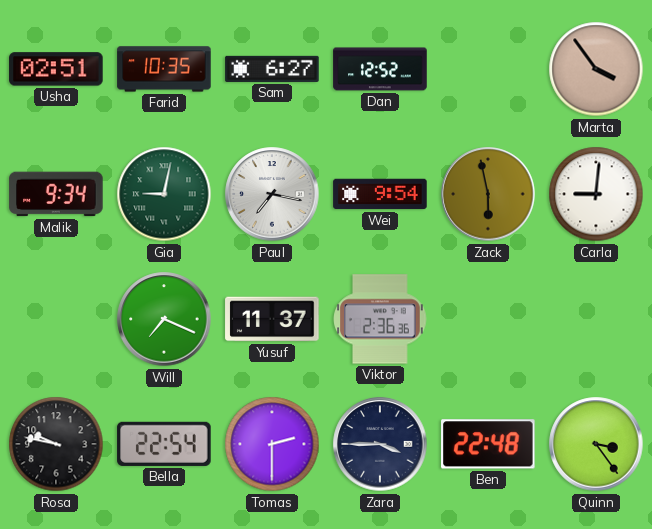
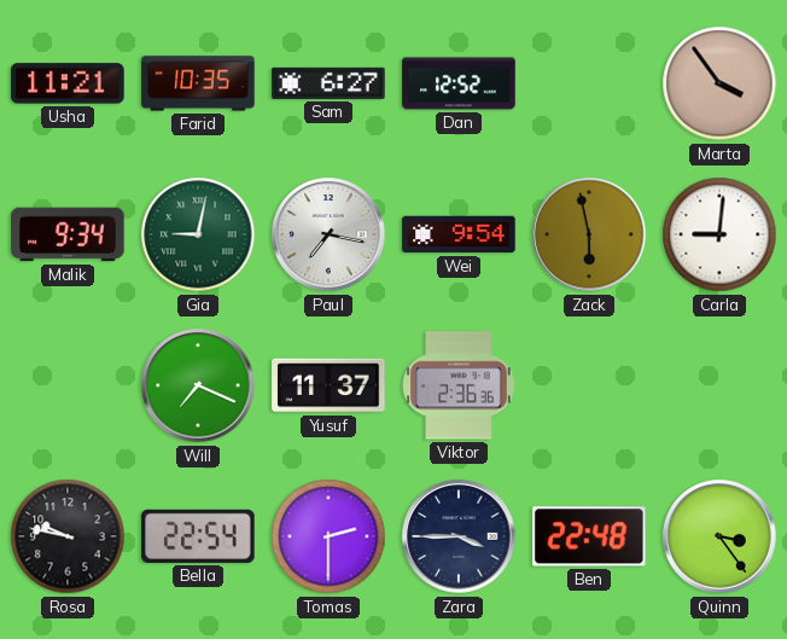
Usha: 02:51 -> 11:21
